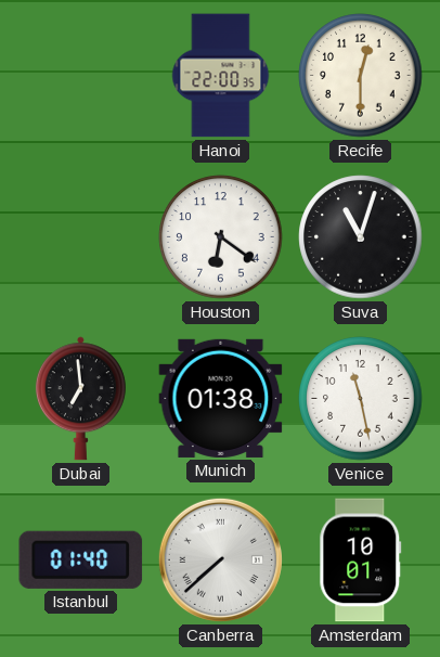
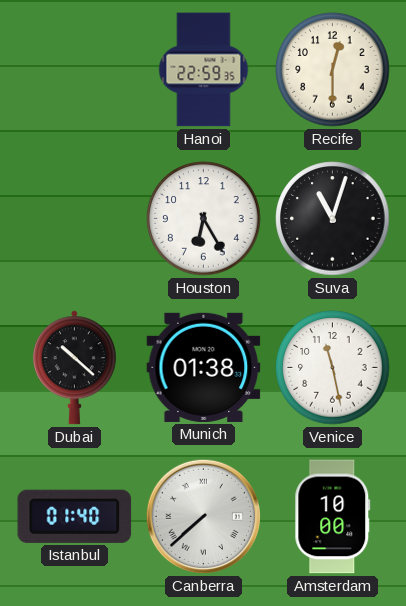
Hanoi: 22:00 -> 22:59
Houston: 6:21 -> 6:25
Dubai: 6:59 -> 10:22
Amsterdam: 10:01 -> 10:00
